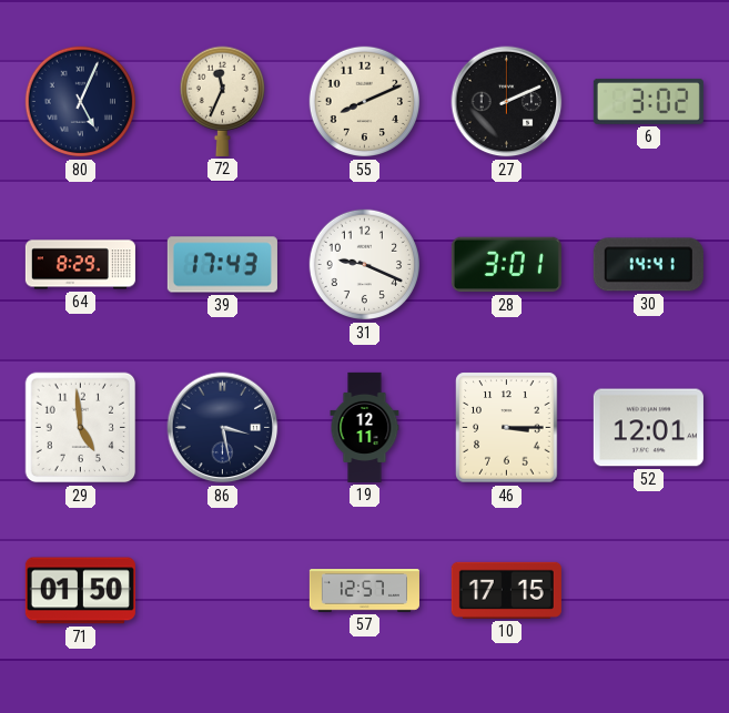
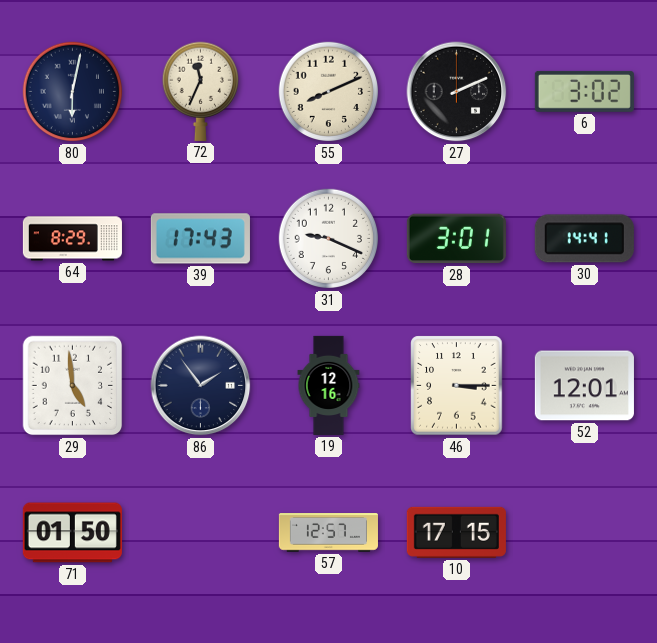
80: 5:04 -> 6:02
86: 3:28 -> 1:54
19: 12:11 -> 12:16
